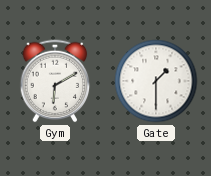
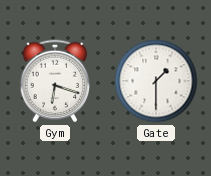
Gym: 6:10 -> 6:18
